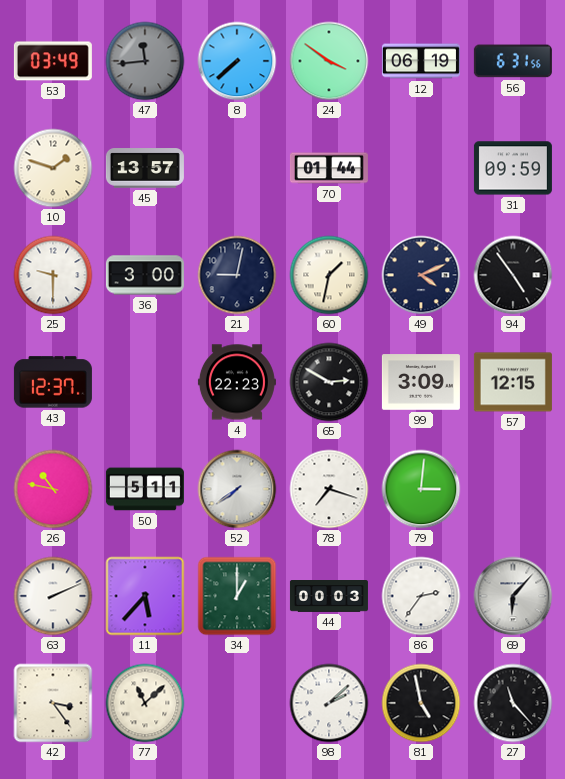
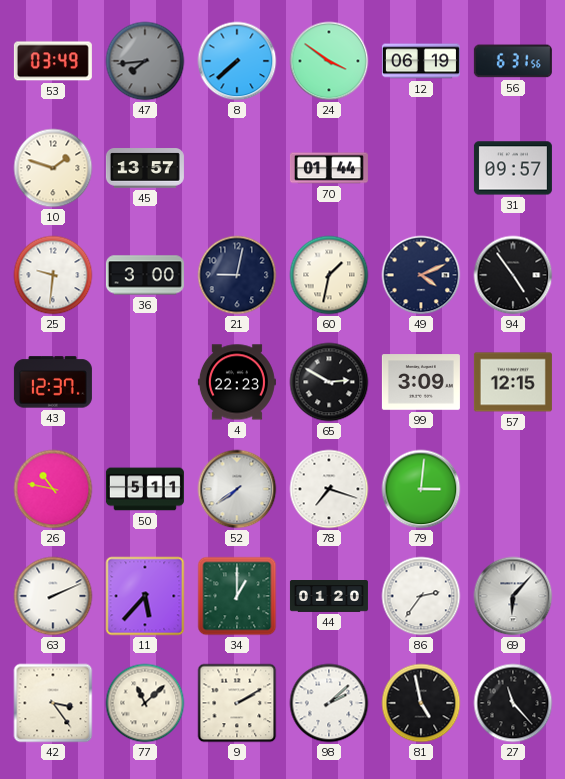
47: 11:44 -> 7:44
31: 09:59 -> 09:57
25: 9:30 -> 9:31
44: 00:03 -> 01:20
9: none -> 2:10
